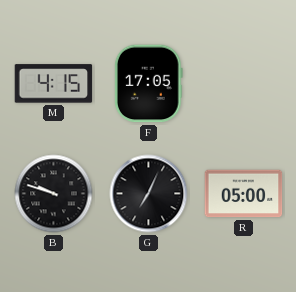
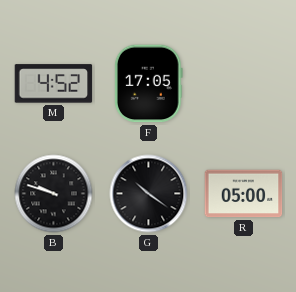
M: 4:15 -> 4:52
G: 7:04 -> 10:21
